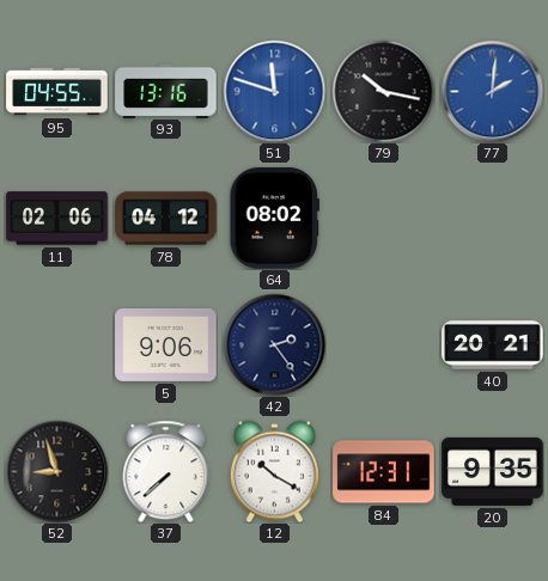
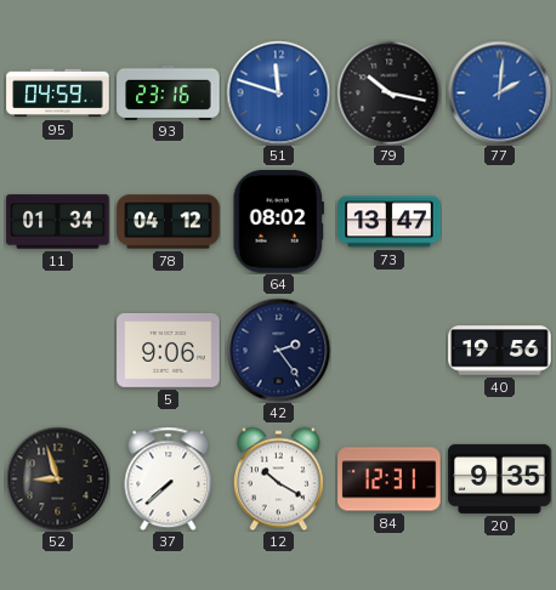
95: 04:55 -> 04:59
93: 13:16 -> 23:16
11: 02:06 -> 01:34
73: none -> 13:47
40: 20:21 -> 19:56
